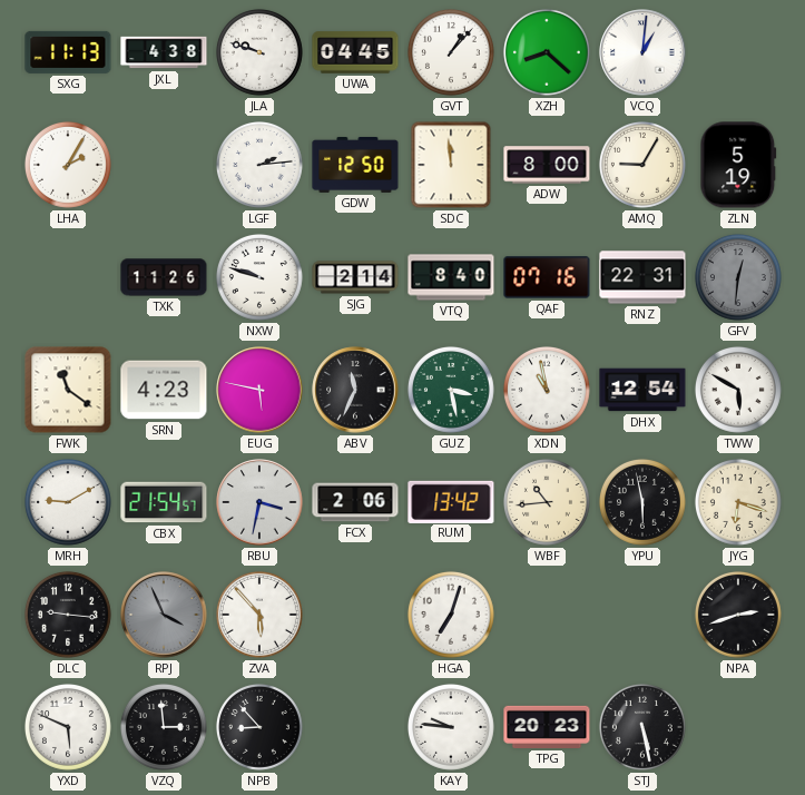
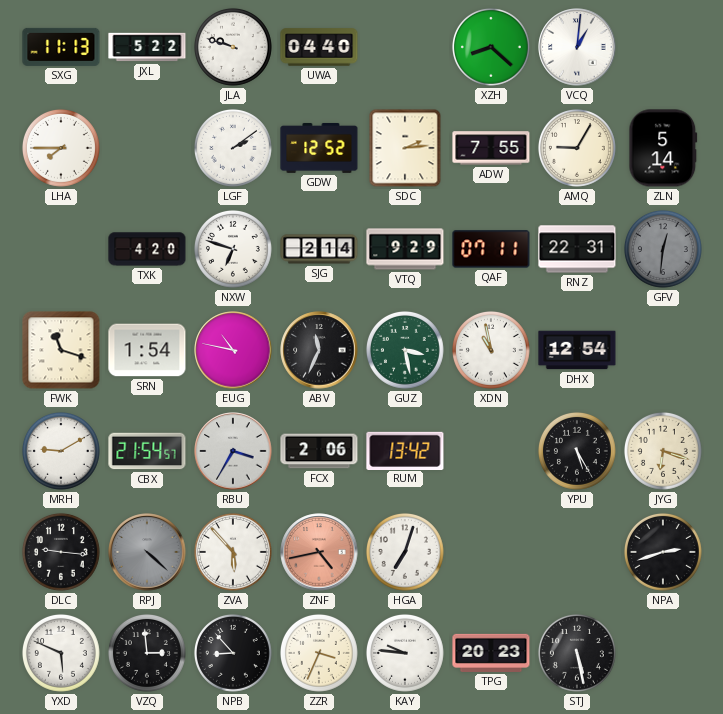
JXL: 4:38 -> 5:22
UWA: 04:45 -> 04:40
GVT: 1:07 -> none
LHA: 2:05 -> 7:45
LGF: 2:14 -> 2:09
GDW: 12:50 -> 12:52
SDC: 11:59 -> 2:14
ADW: 8:00 -> 7:55
ZLN: 5:19 -> 5:14
TXK: 11:26 -> 4:20
NXW: 9:48 -> 6:48
VTQ: 8:40 -> 9:29
QAF: 07:16 -> 07:11
FWK: 11:21 -> 11:18
SRN: 4:23 -> 1:54
EUG: 5:47 -> 10:47
TWW: 5:50 -> none
RBU: 3:32 -> 3:35
WBF: 10:44 -> none
YPU: 5:58 -> 5:25
RPJ: 3:56 -> 4:22
ZNF: none -> 4:43
ZZR: none -> 3:34
